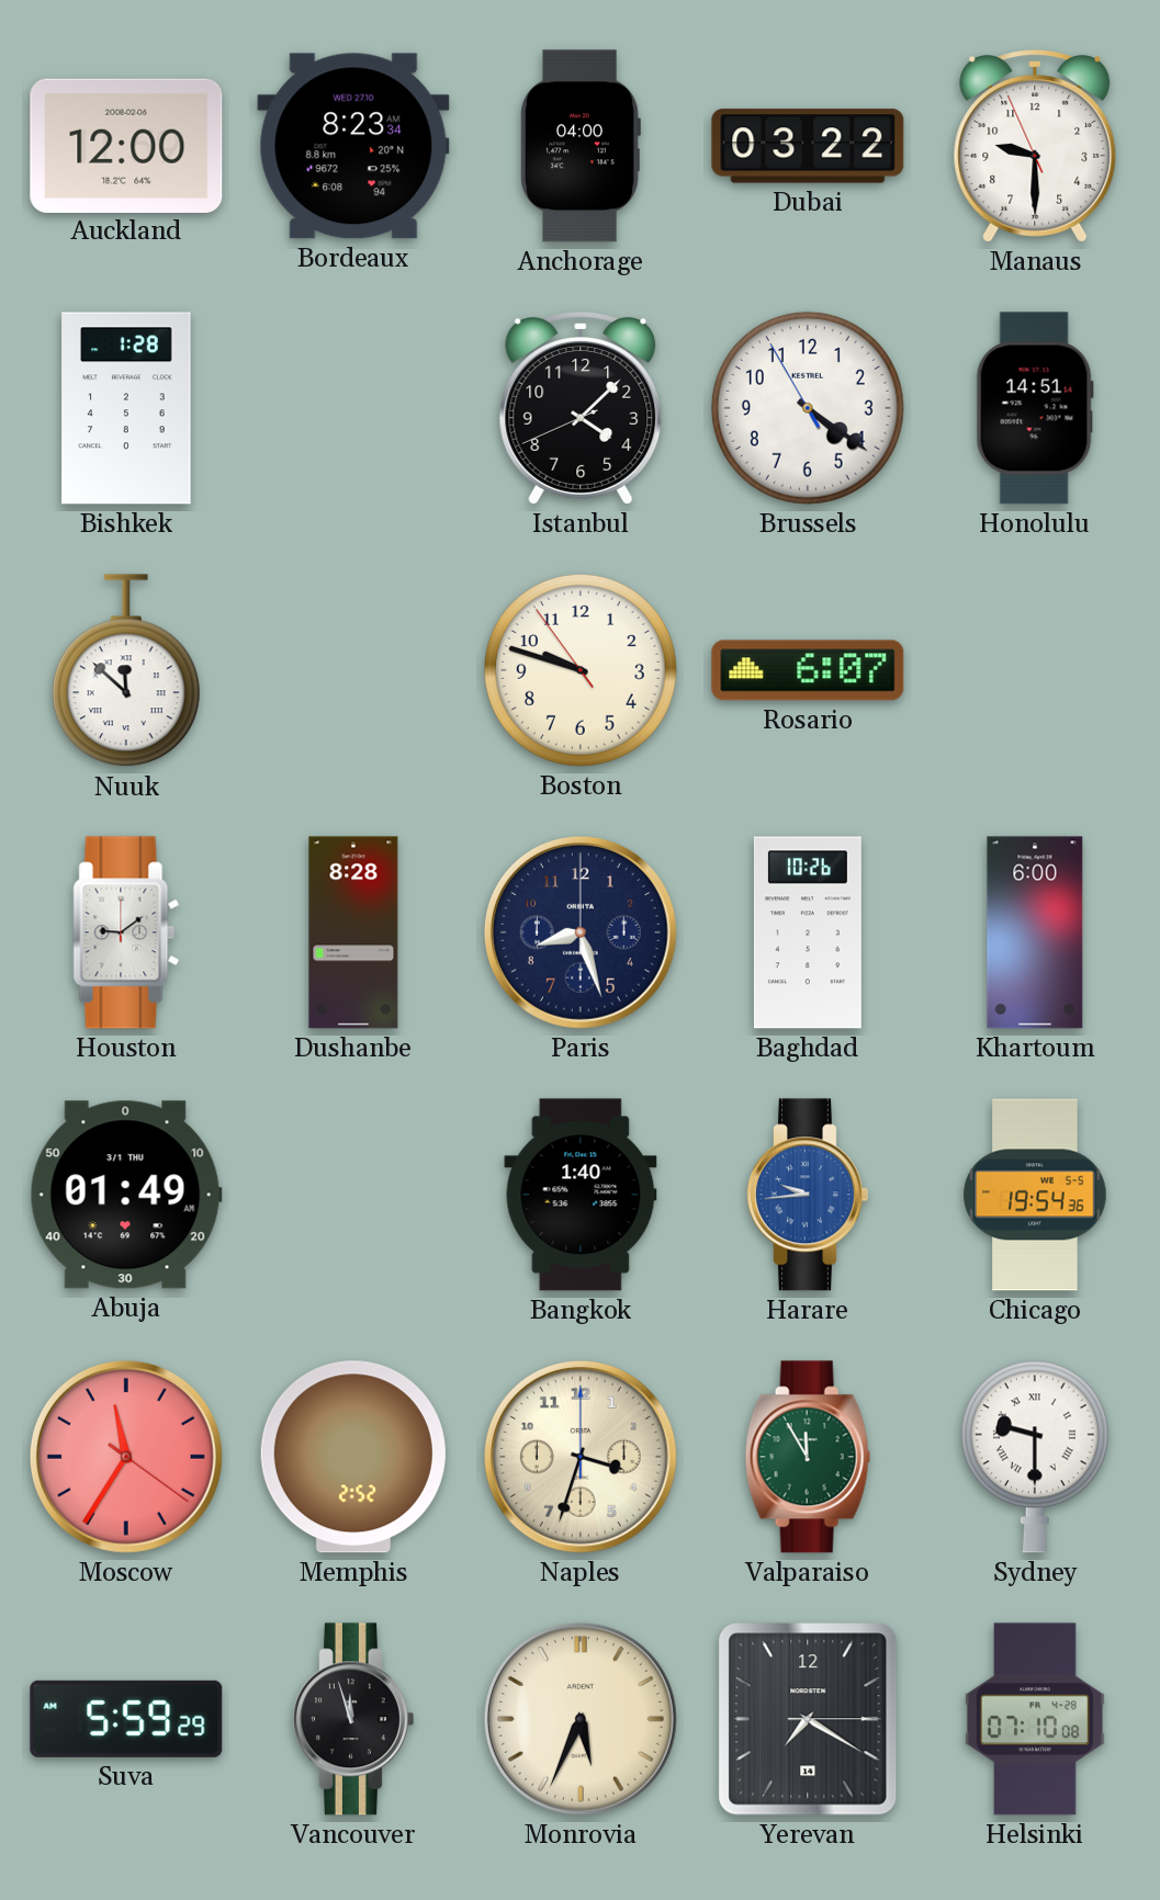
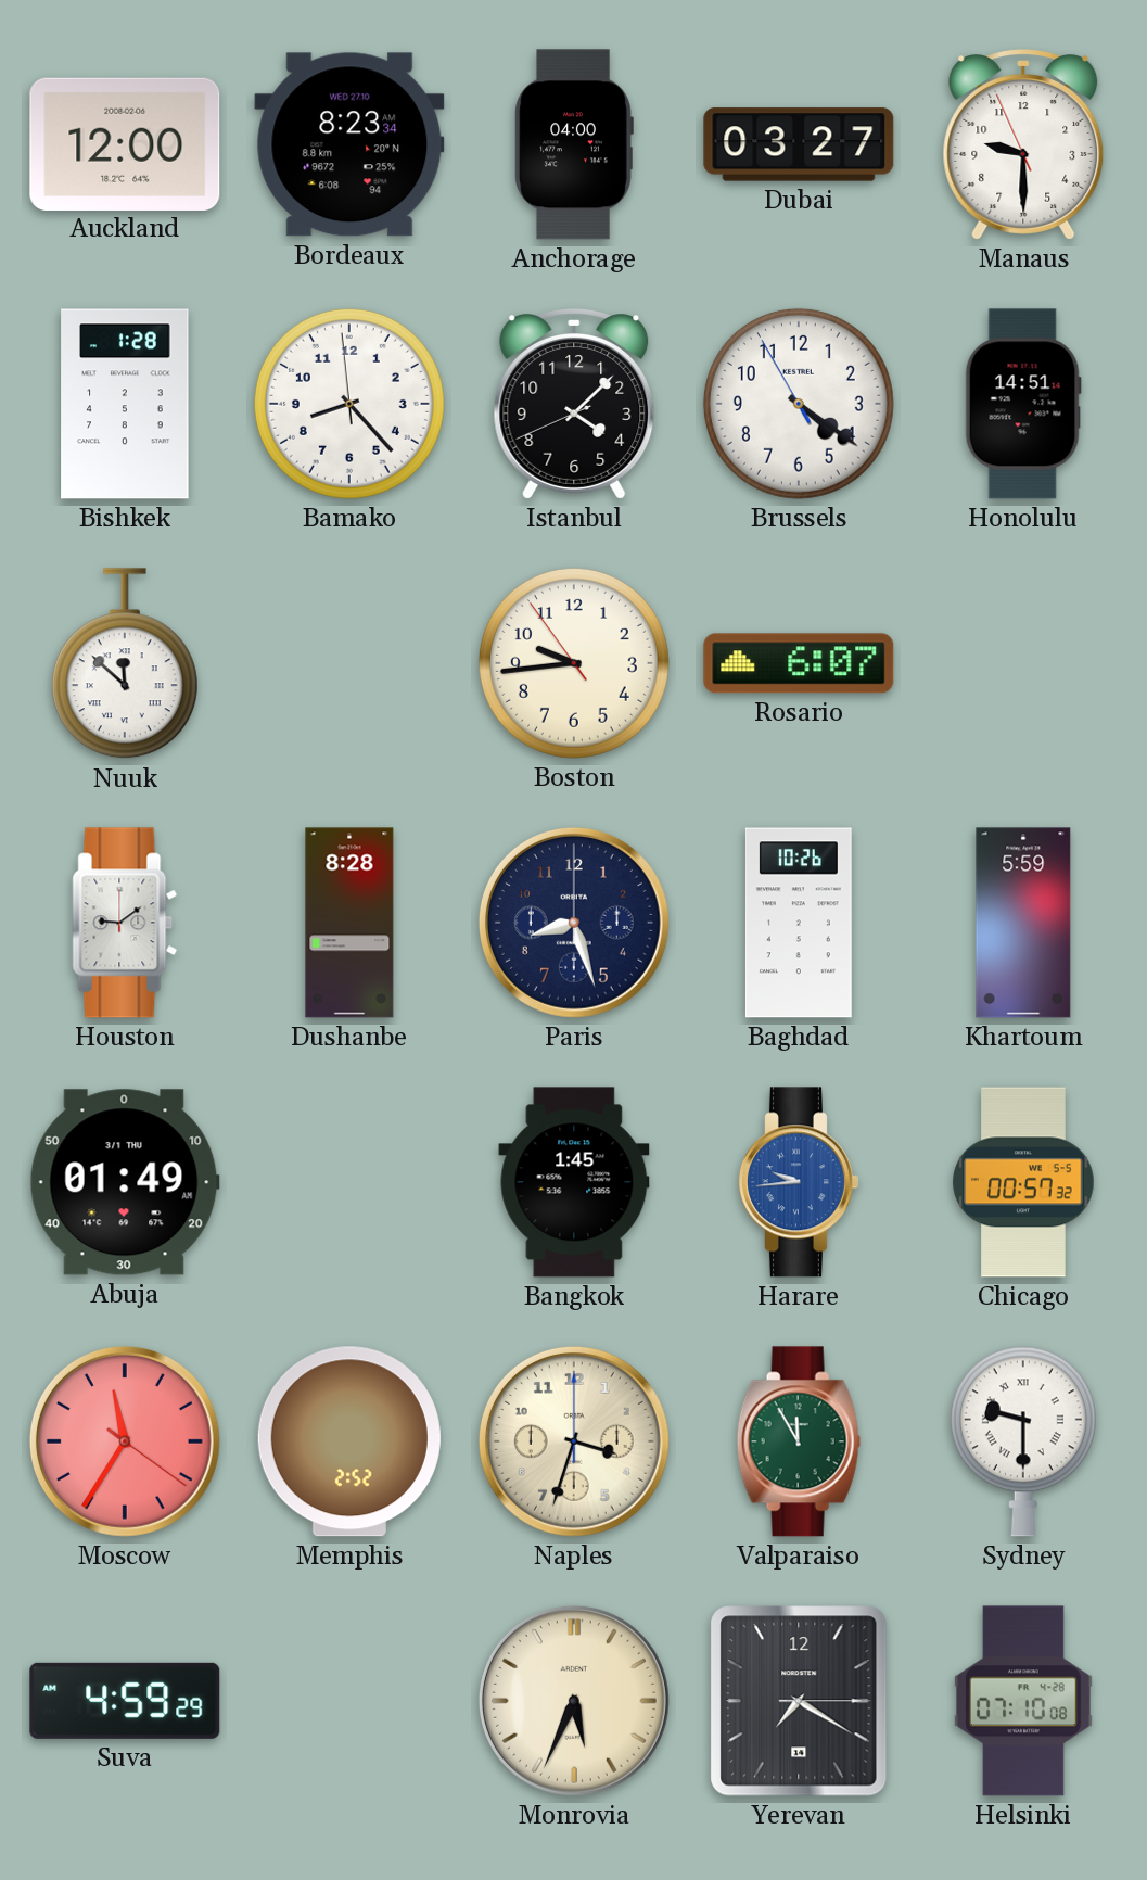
Dubai: 03:22 -> 03:27
Bamako: none -> 8:22
Boston: 9:47 -> 9:43
Khartoum: 6:00 -> 5:59
Bangkok: 1:40 -> 1:45
Chicago: 19:54 -> 00:57
Suva: 5:59 -> 4:59
Vancouver: 11:57 -> none
